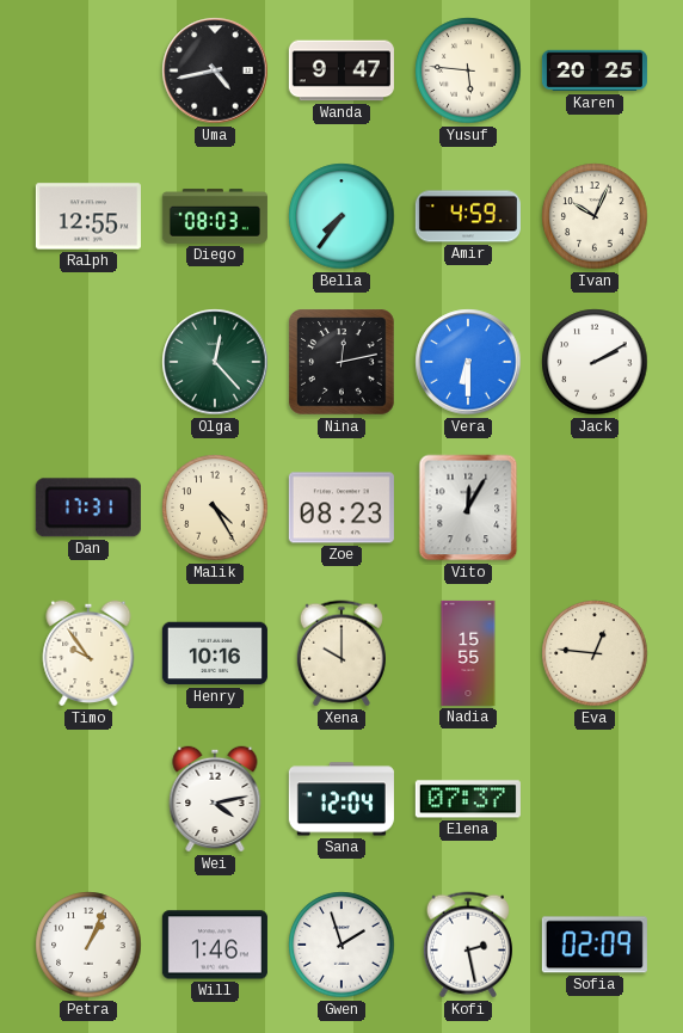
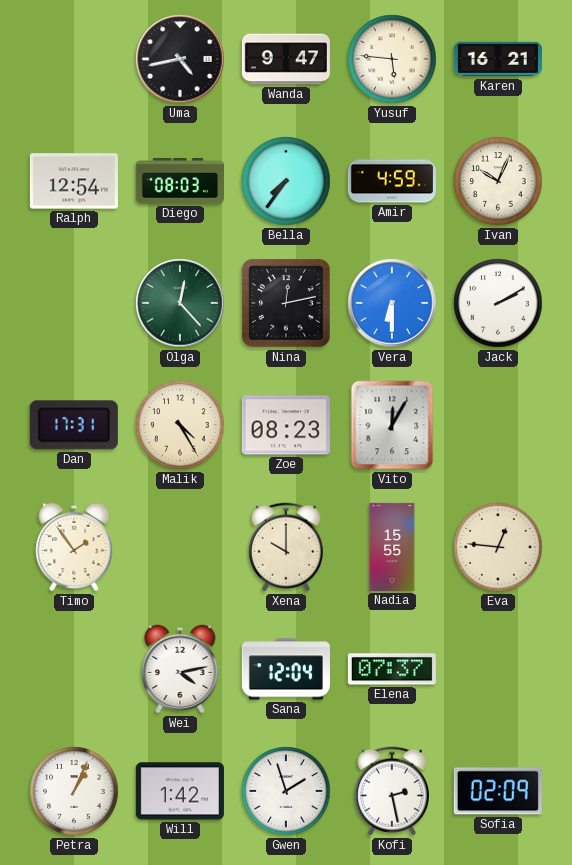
Karen: 20:25 -> 16:21
Ralph: 12:55 -> 12:54
Timo: 9:54 -> 1:54
Henry: 10:16 -> none
Will: 1:46 -> 1:42
